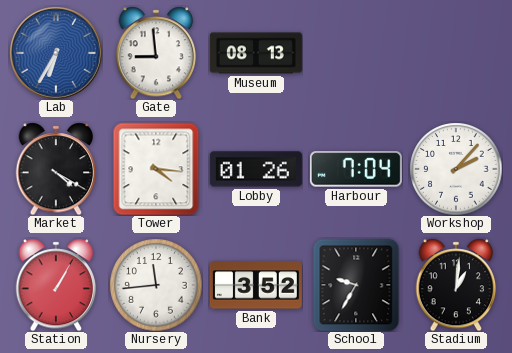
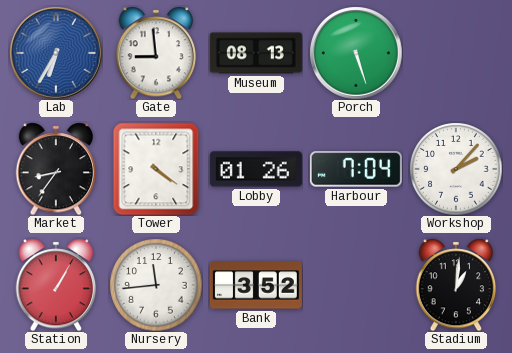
Porch: none -> 5:27
Market: 4:20 -> 8:36
Tower: 4:16 -> 4:21
School: 9:35 -> none
